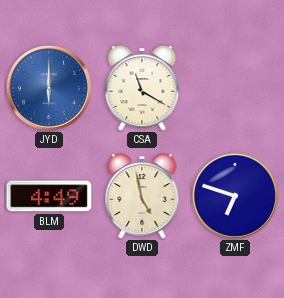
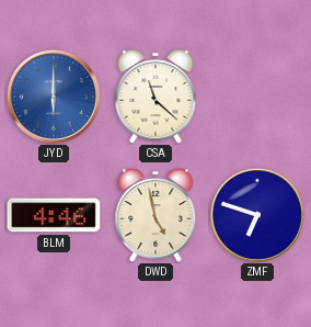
CSA: 11:20 -> 11:22
BLM: 4:49 -> 4:46
